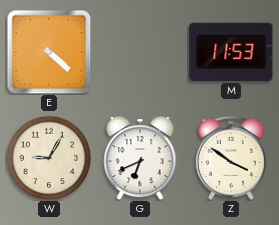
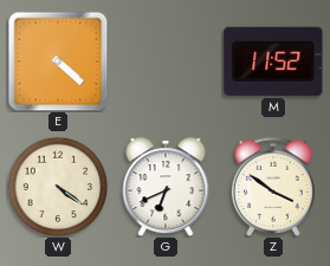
M: 11:53 -> 11:52
W: 9:05 -> 4:21
